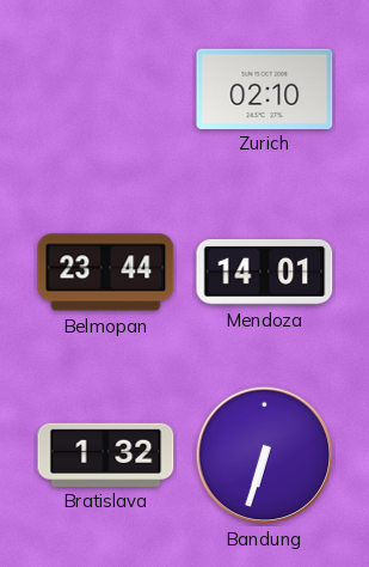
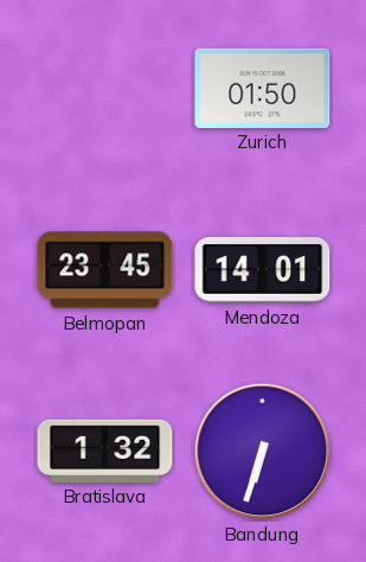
Zurich: 02:10 -> 01:50
Belmopan: 23:44 -> 23:45
